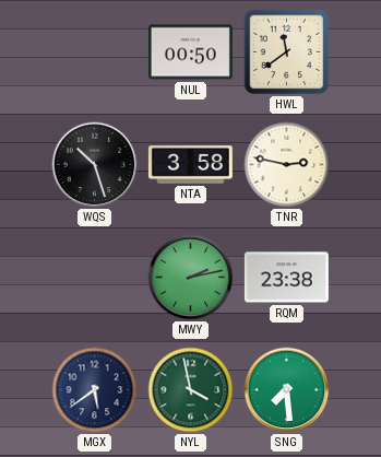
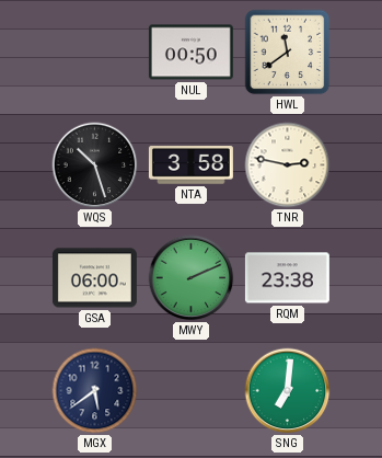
GSA: none -> 06:00
MWY: 2:13 -> 2:11
NYL: 3:58 -> none
SNG: 7:29 -> 7:01
